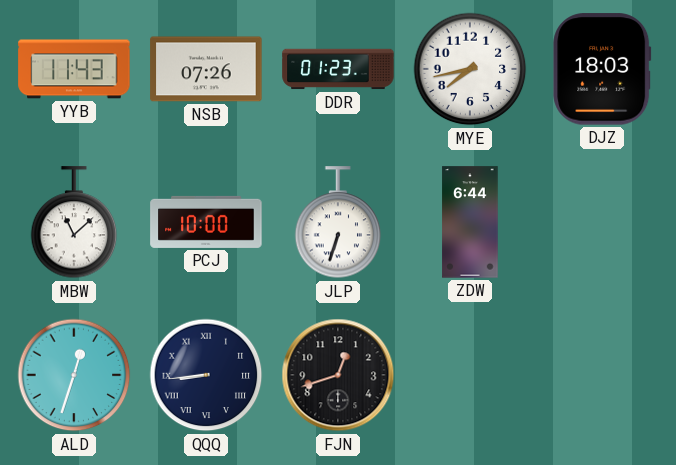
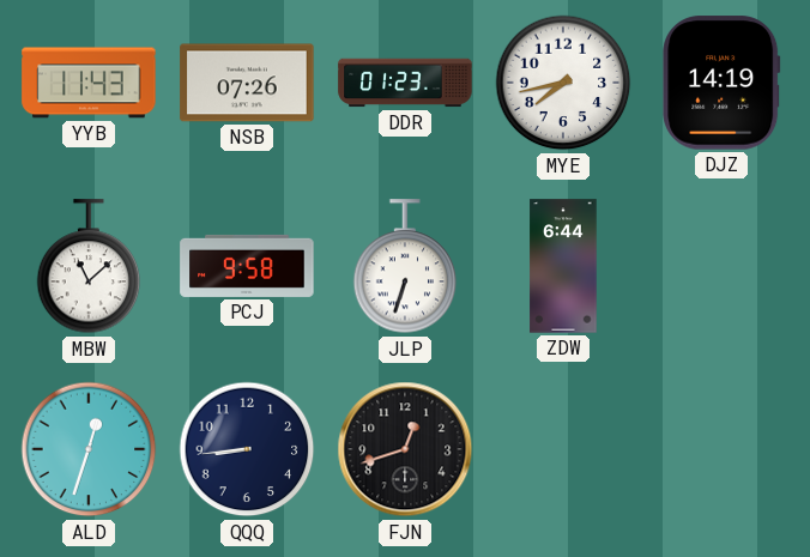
DJZ: 18:03 -> 14:19
PCJ: 10:00 -> 9:58
QQQ numerals: Roman -> Arabic
